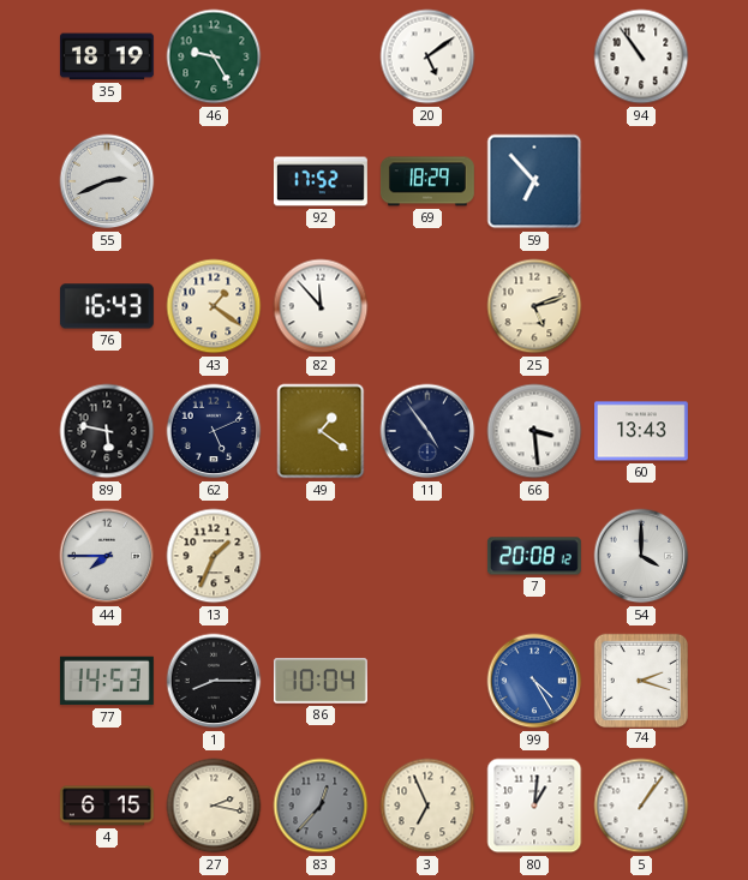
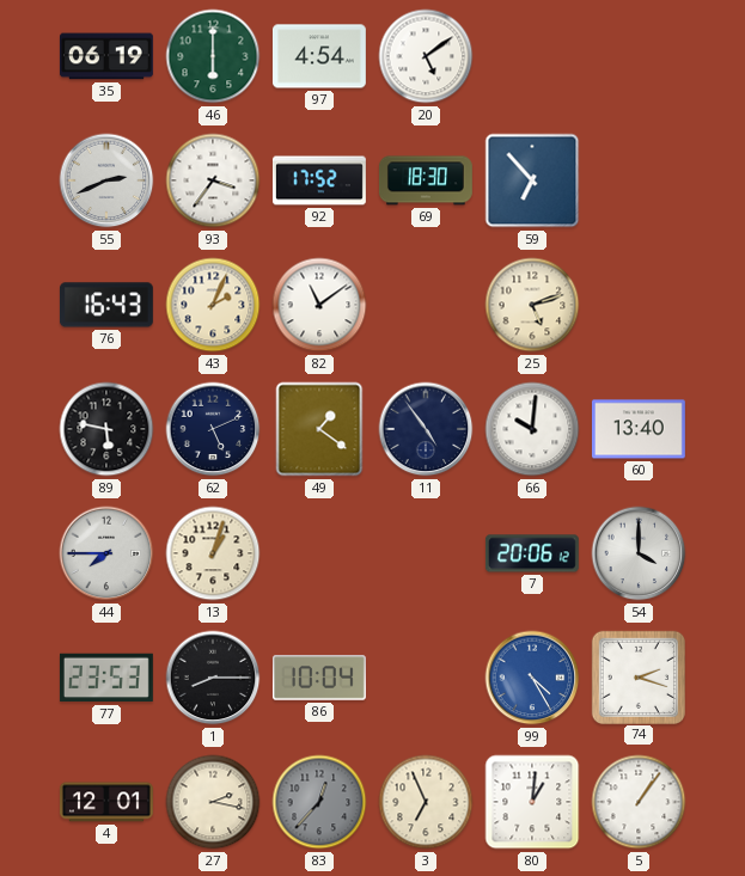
35: 18:19 -> 06:19
46: 9:25 -> 6:00
97: none -> 4:54
94: 10:54 -> none
93: none -> 3:36
69: 18:29 -> 18:30
43: 1:21 -> 2:04
82: 11:53 -> 11:09
66: 3:29 -> 10:01
60: 13:43 -> 13:40
13: 1:34 -> 1:03
7: 20:08 -> 20:06
77: 14:53 -> 23:53
4: 6:15 -> 12:01
